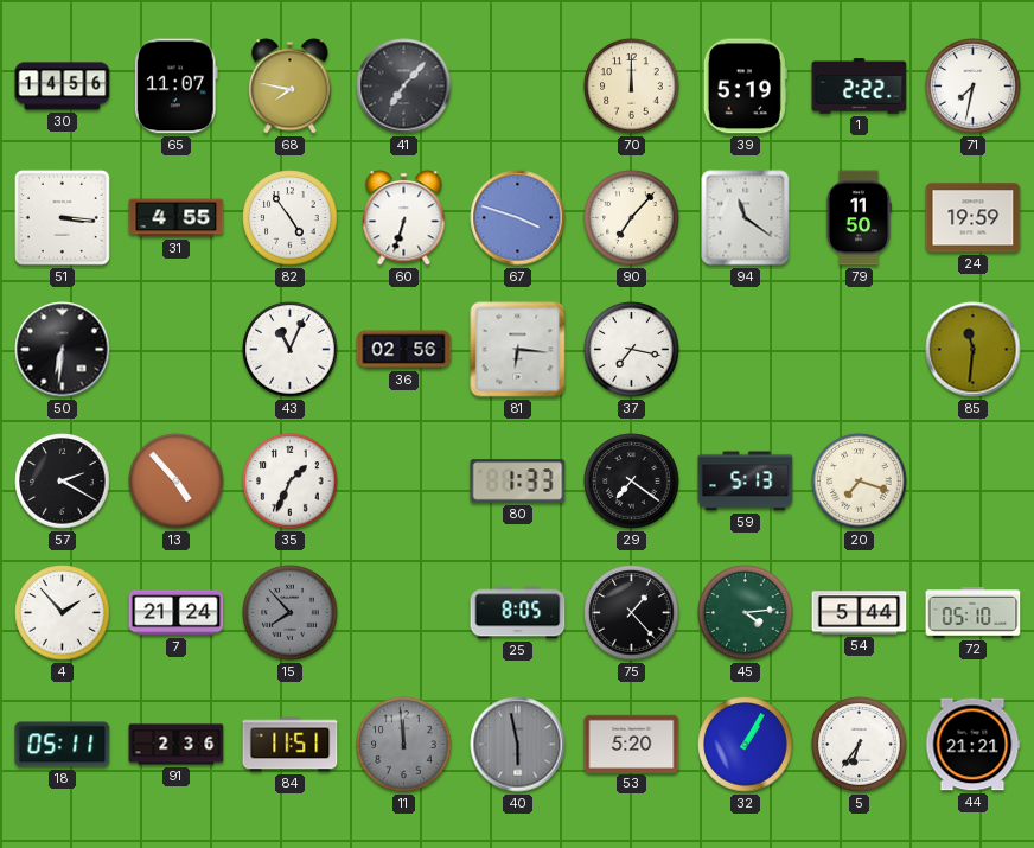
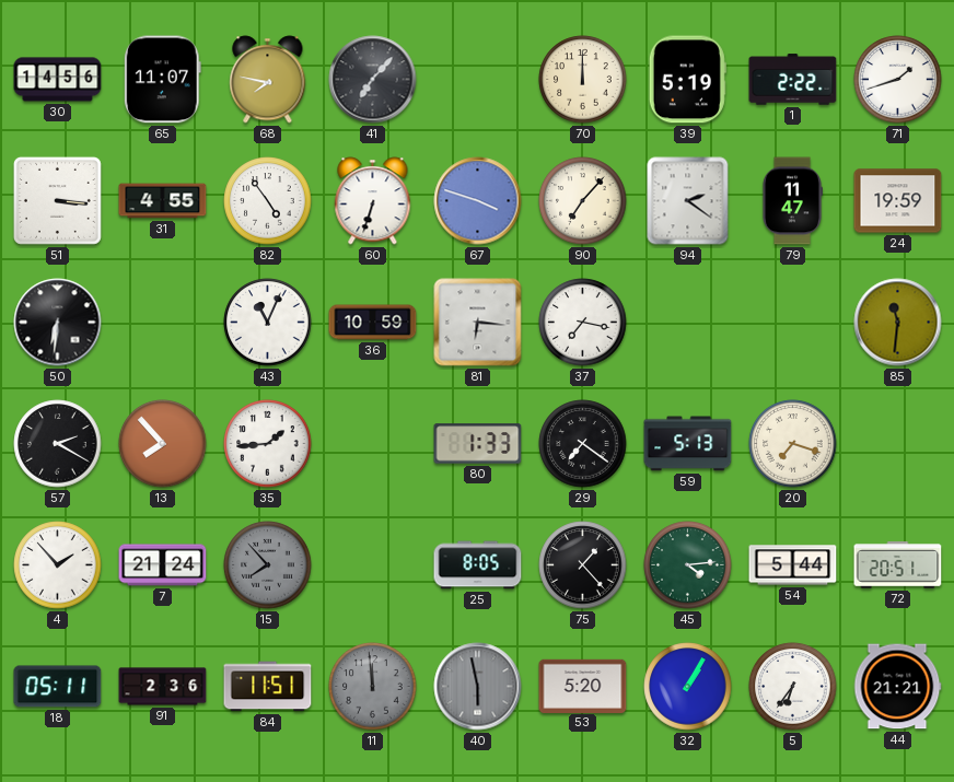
71: 7:32 -> 1:42
94: 11:21 -> 2:21
79: 11:50 -> 11:47
36: 02:56 -> 10:59
13: 4:53 -> 7:53
35: 1:34 -> 1:44
72: 05:10 -> 20:51
